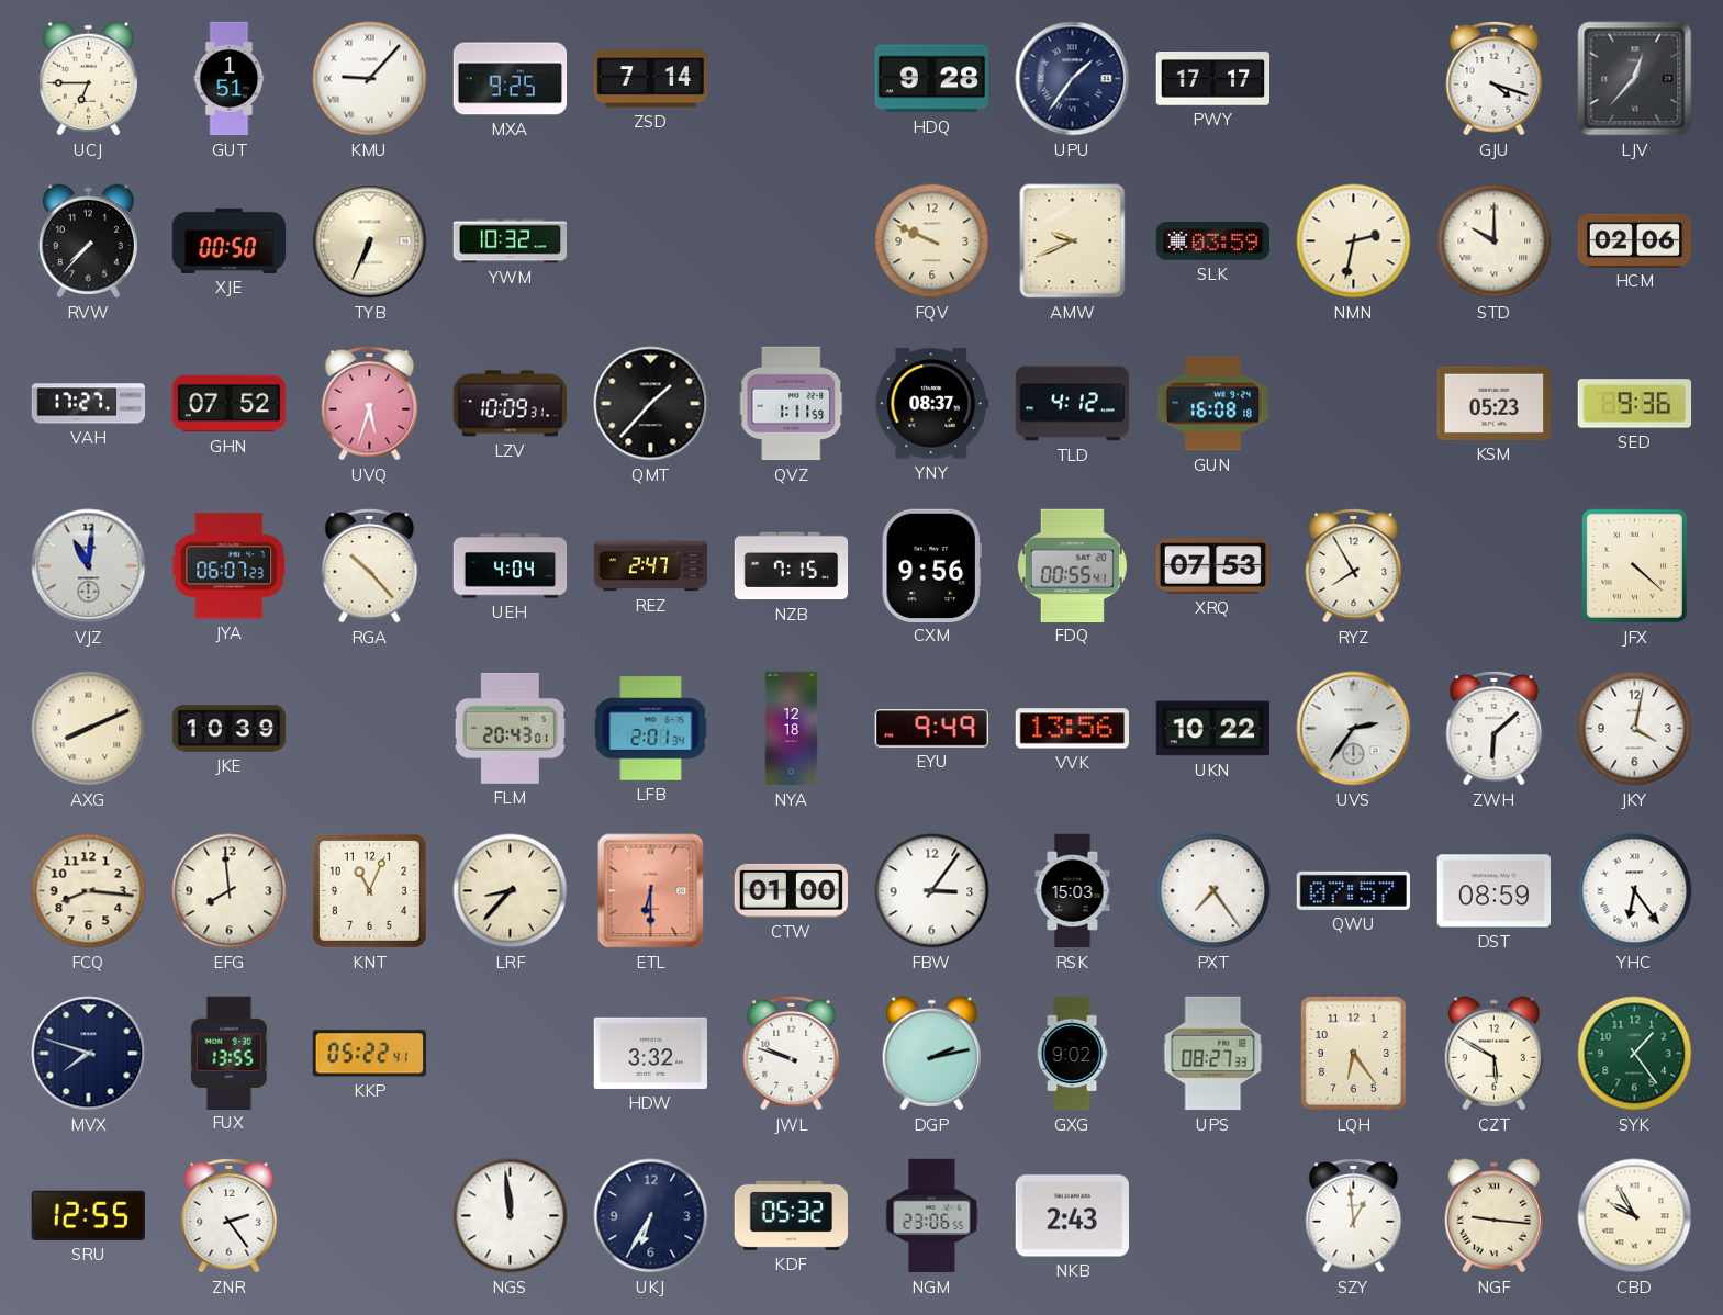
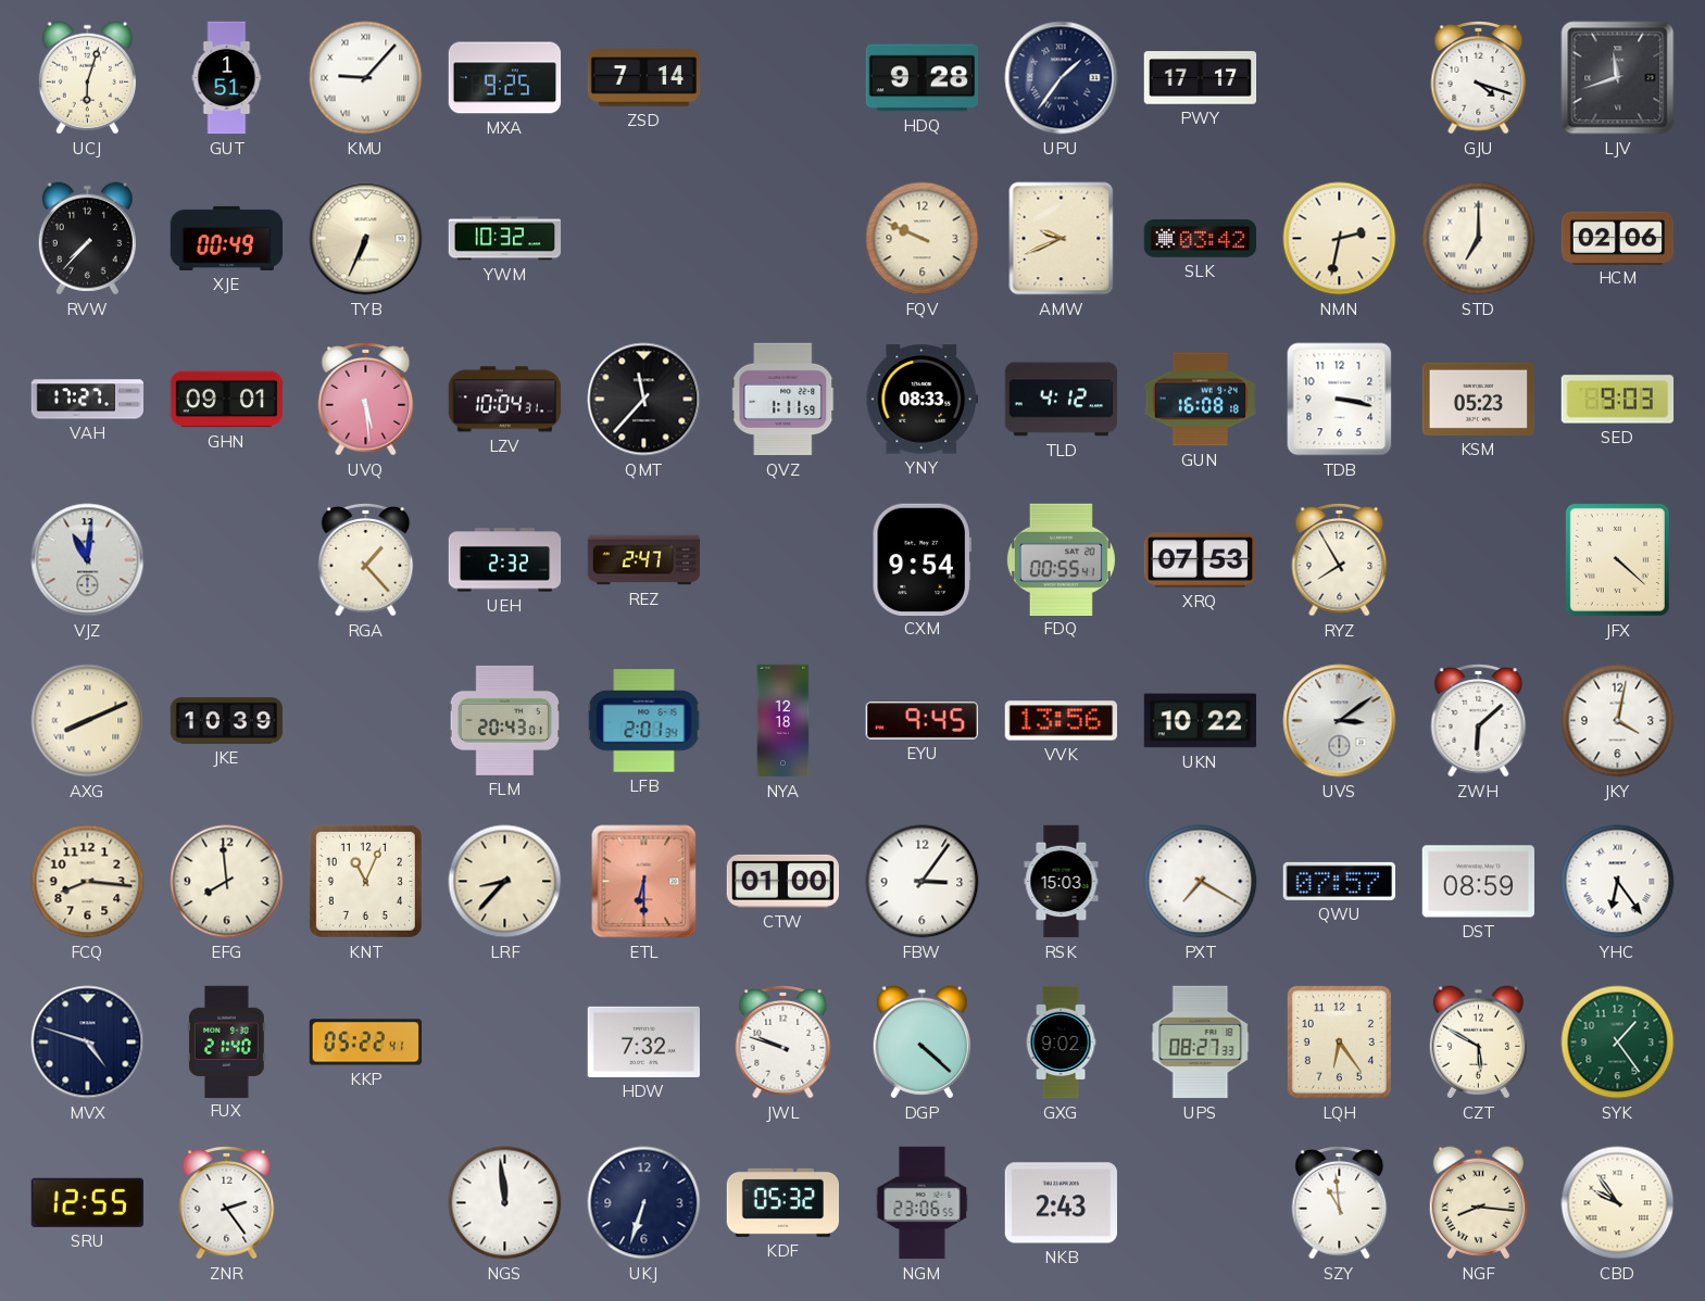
UCJ: 6:45 -> 6:03
LJV: 12:37 -> 11:42
XJE: 00:50 -> 00:49
SLK: 03:59 -> 03:42
STD: 10:00 -> 7:00
GHN: 07:52 -> 09:01
UVQ: 5:33 -> 5:29
LZV: 10:09 -> 10:04
QMT: 1:37 -> 11:37
YNY: 08:37 -> 08:33
TDB: none -> 3:17
SED: 9:36 -> 9:03
JYA: 06:07 -> none
RGA: 10:23 -> 1:23
UEH: 4:04 -> 2:32
NZB: 7:15 -> none
CXM: 9:56 -> 9:54
EYU: 9:49 -> 9:45
UVS: 2:36 -> 3:09
PXT: 7:24 -> 7:20
MVX: 7:48 -> 4:48
FUX: 13:55 -> 21:40
HDW: 3:32 -> 7:32
DGP: 2:13 -> 4:22
UKJ: 6:35 -> 6:33
SZY: 12:59 -> 10:59
NGF: 9:16 -> 8:16
CBD: 9:55 -> 9:54
